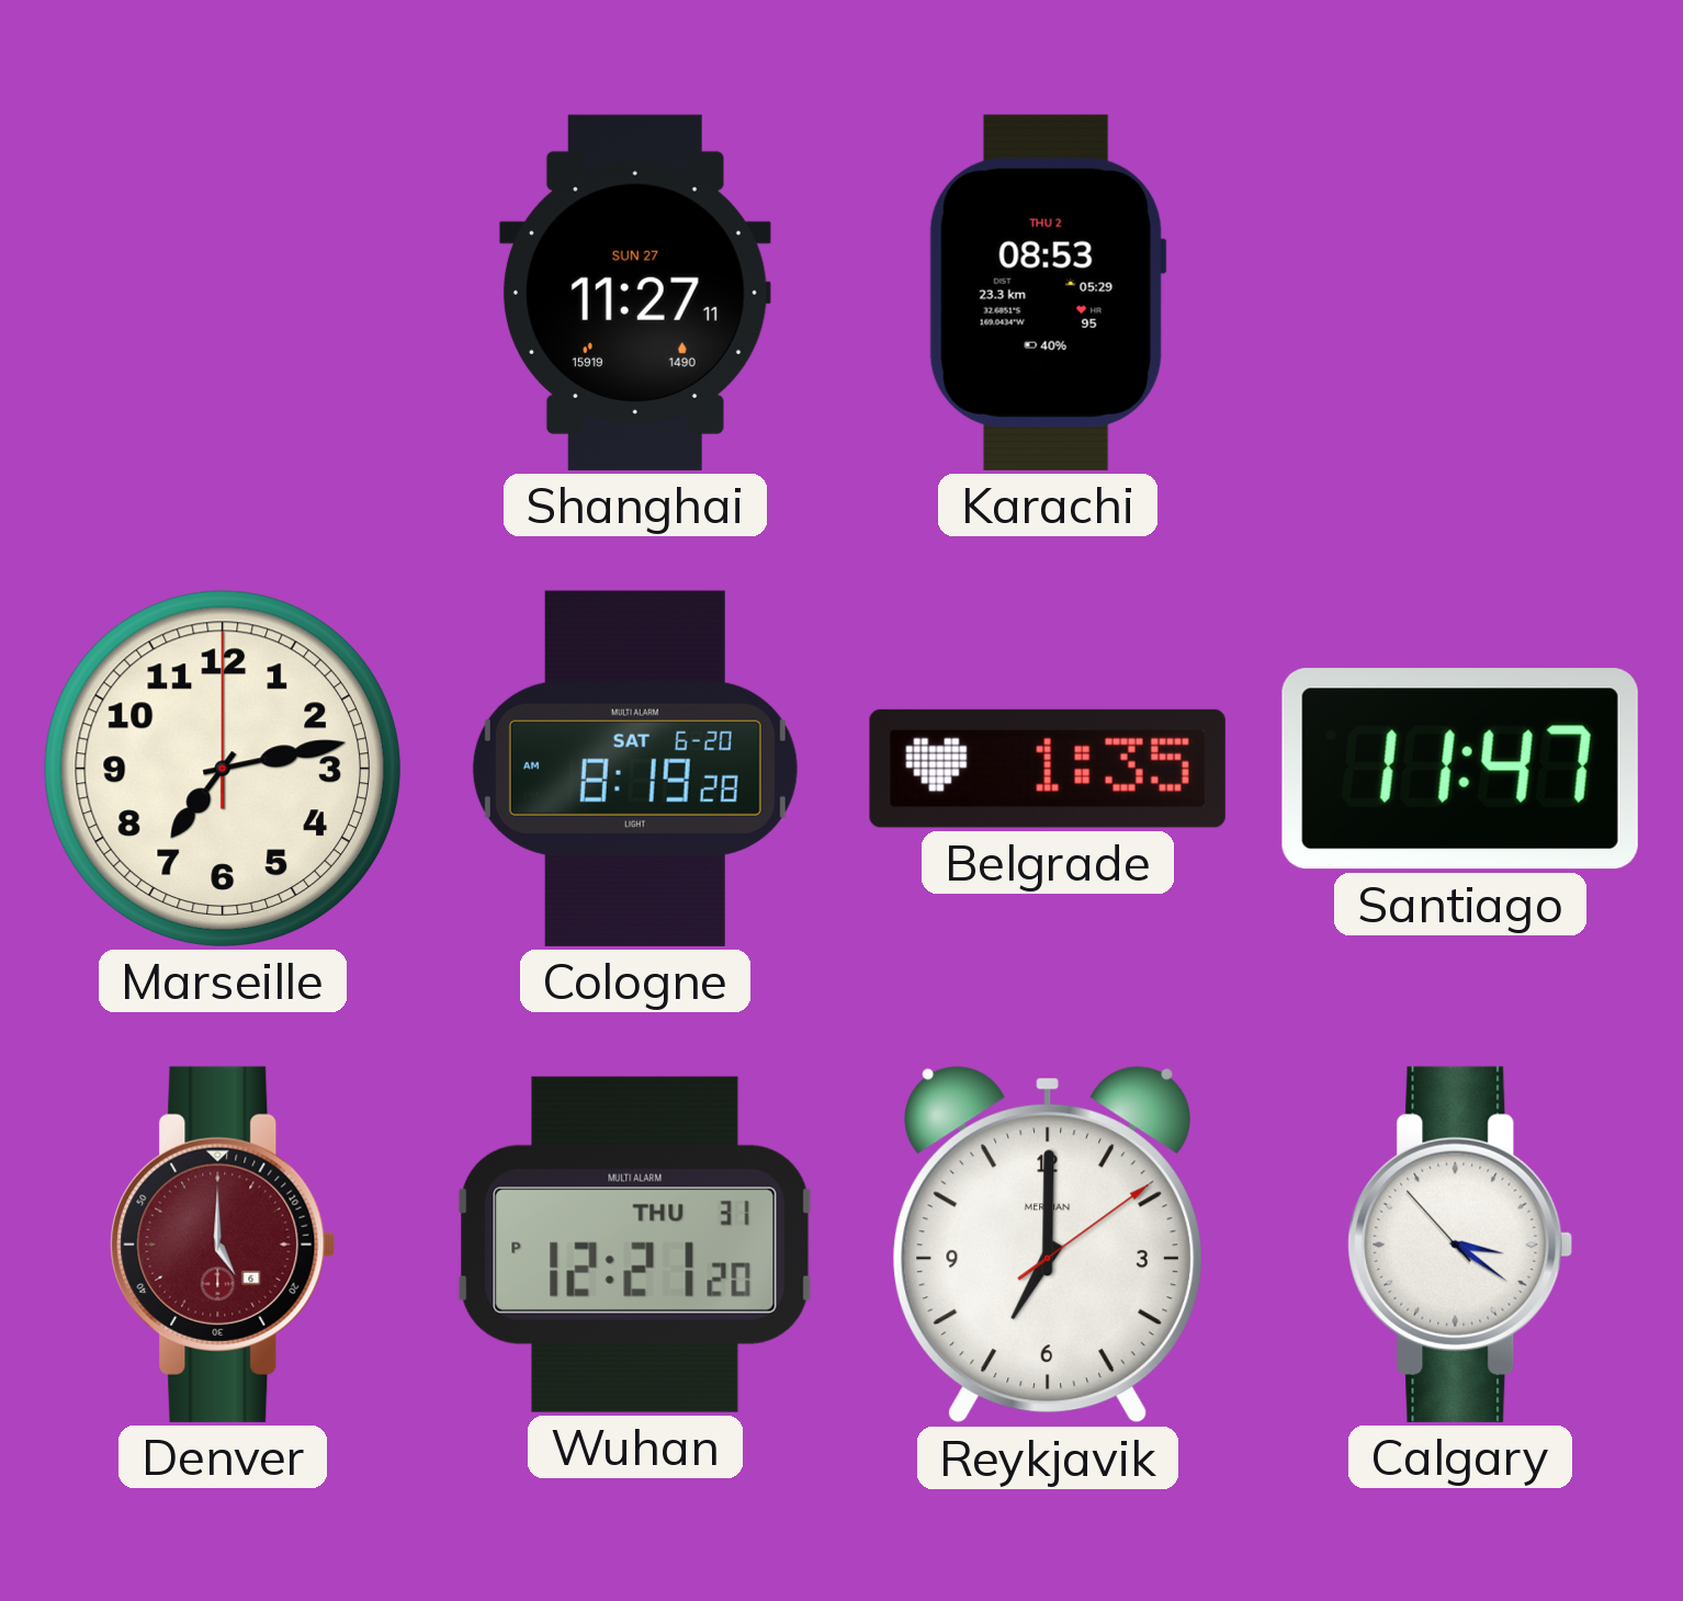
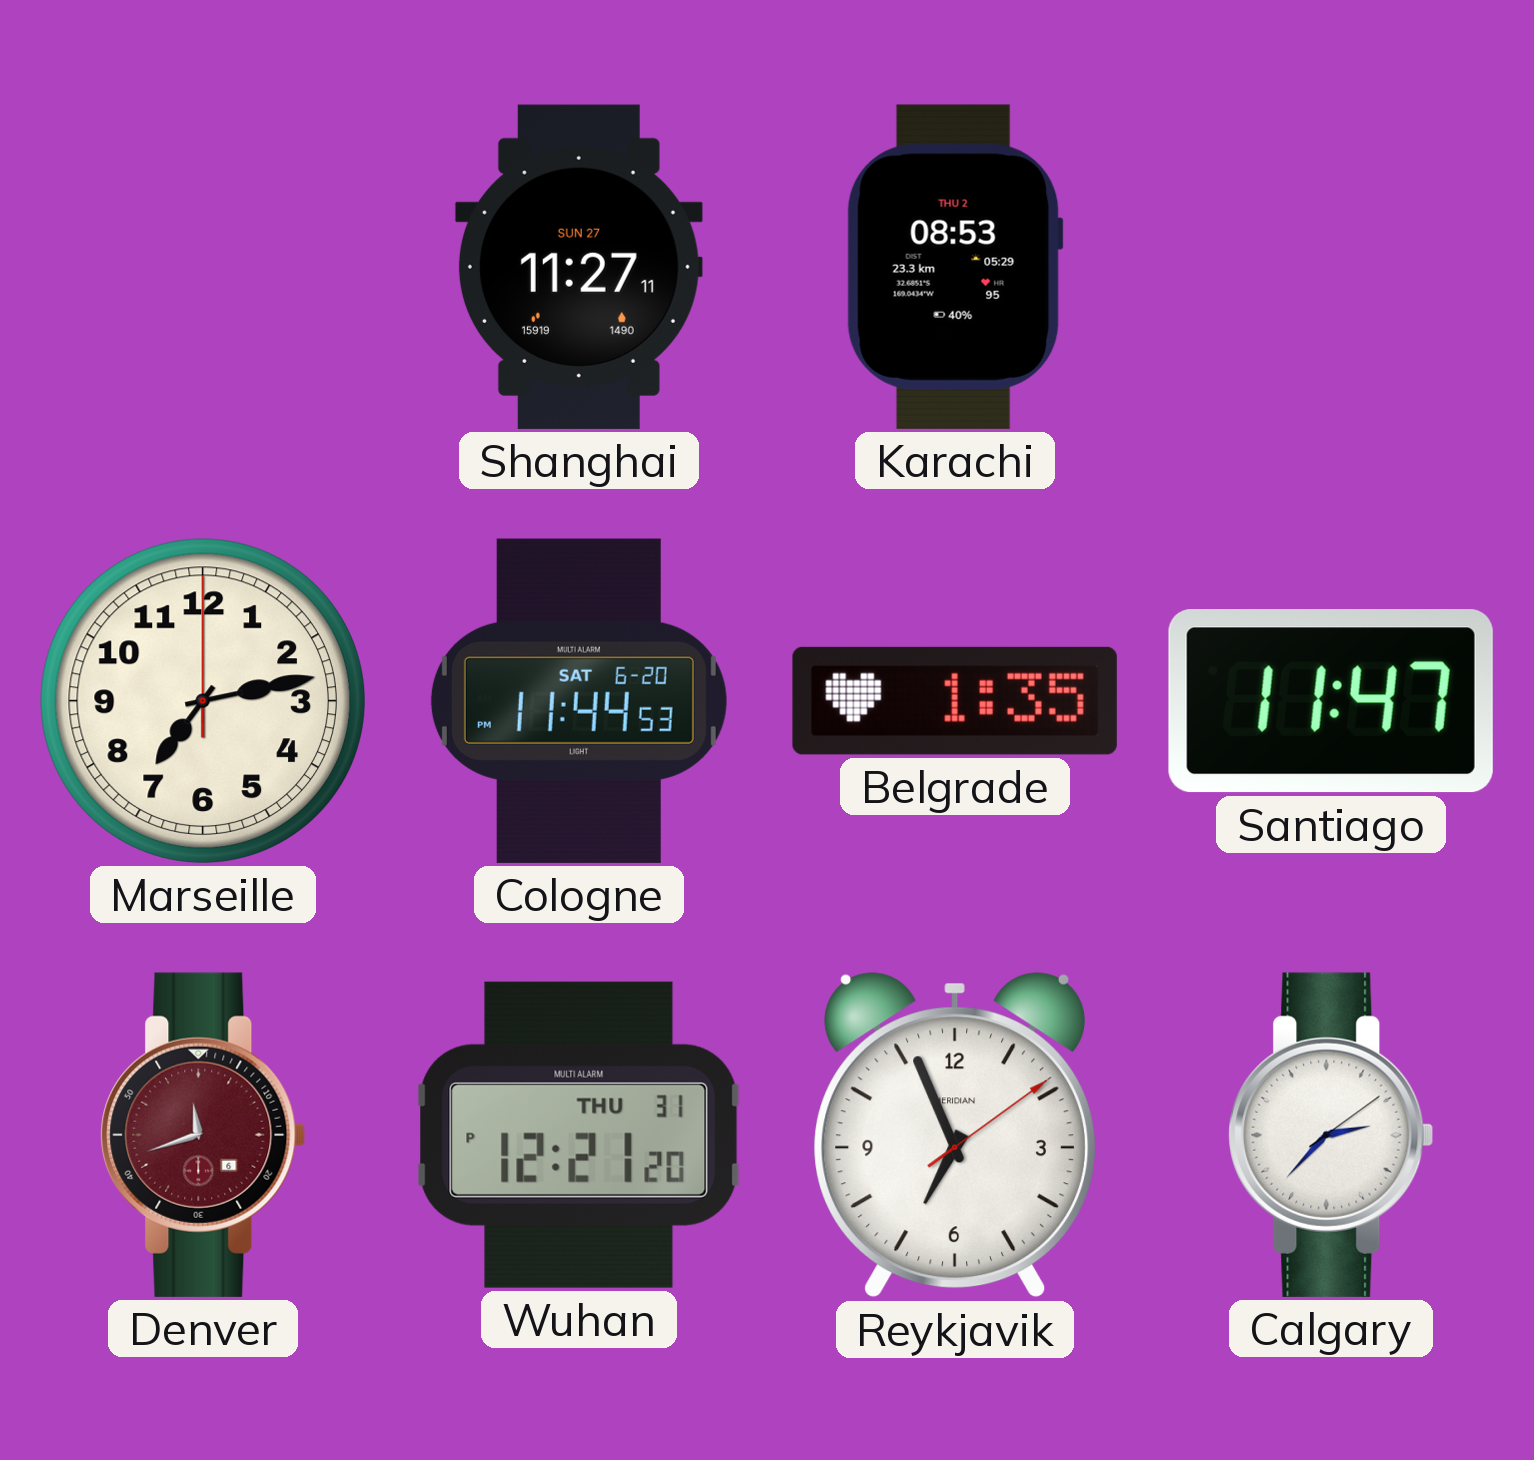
Cologne: 8:19 -> 11:44
Denver: 5:00 -> 11:42
Reykjavik: 7:00 -> 6:56
Calgary: 3:20 -> 2:37
